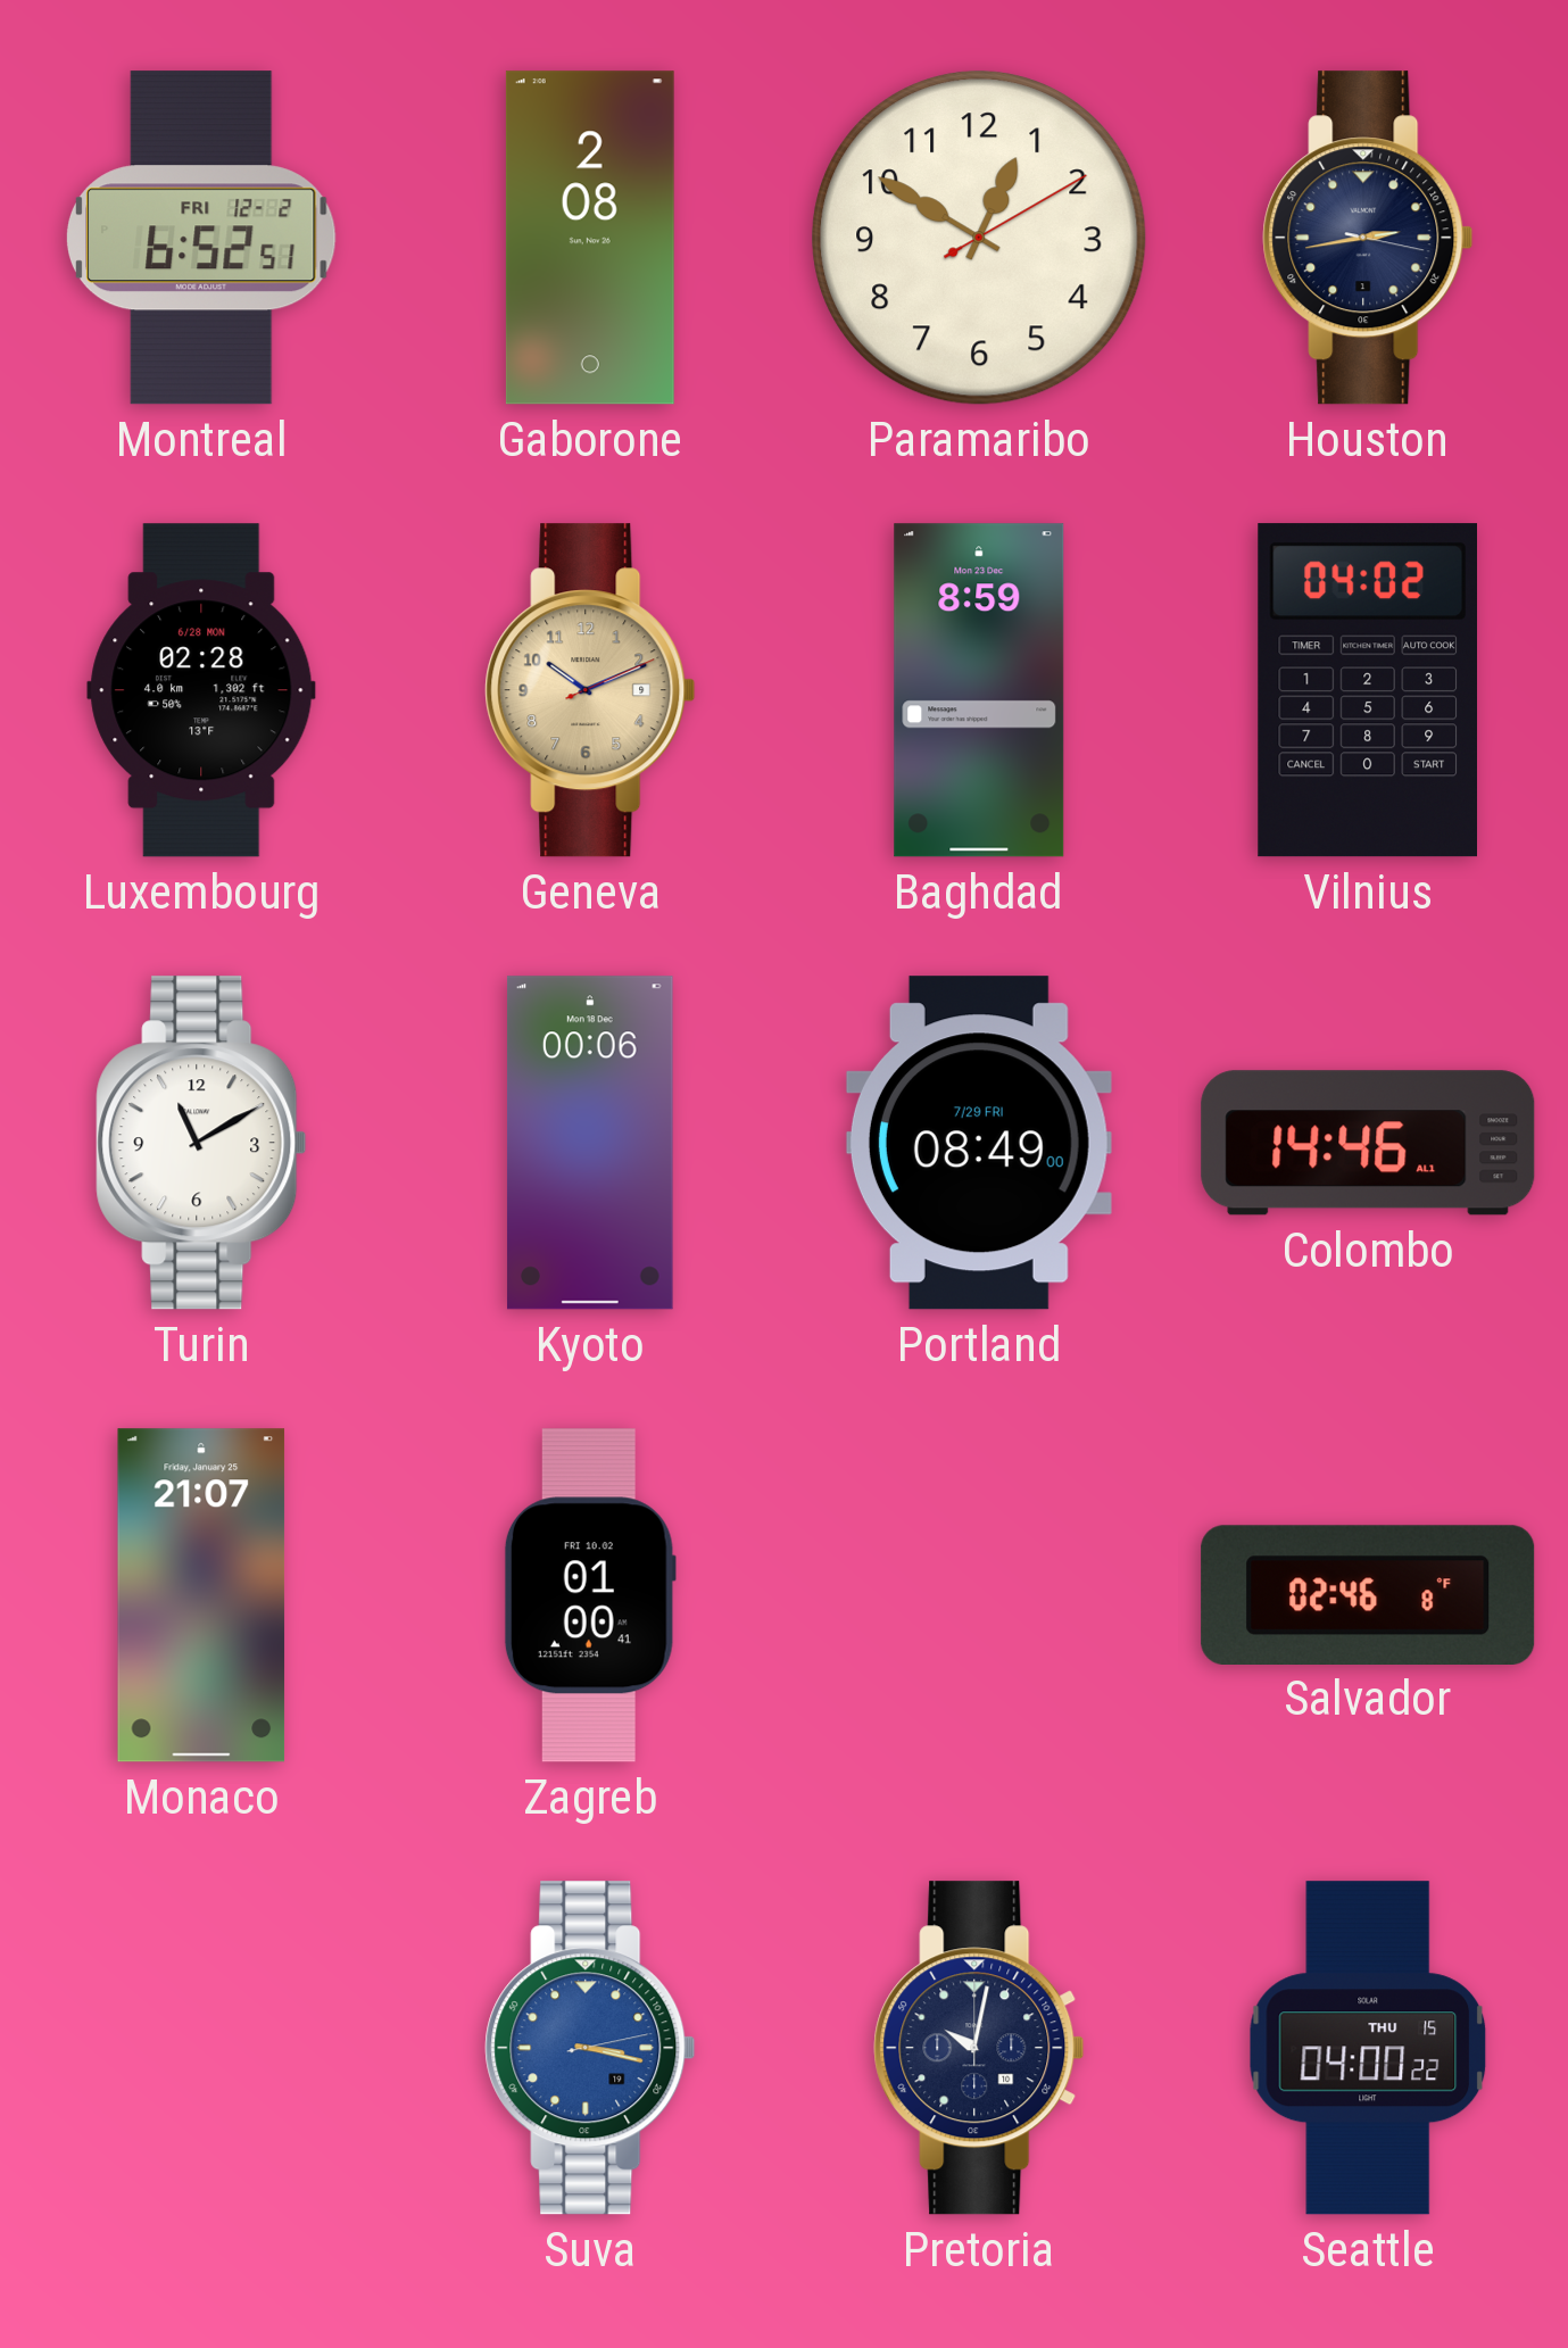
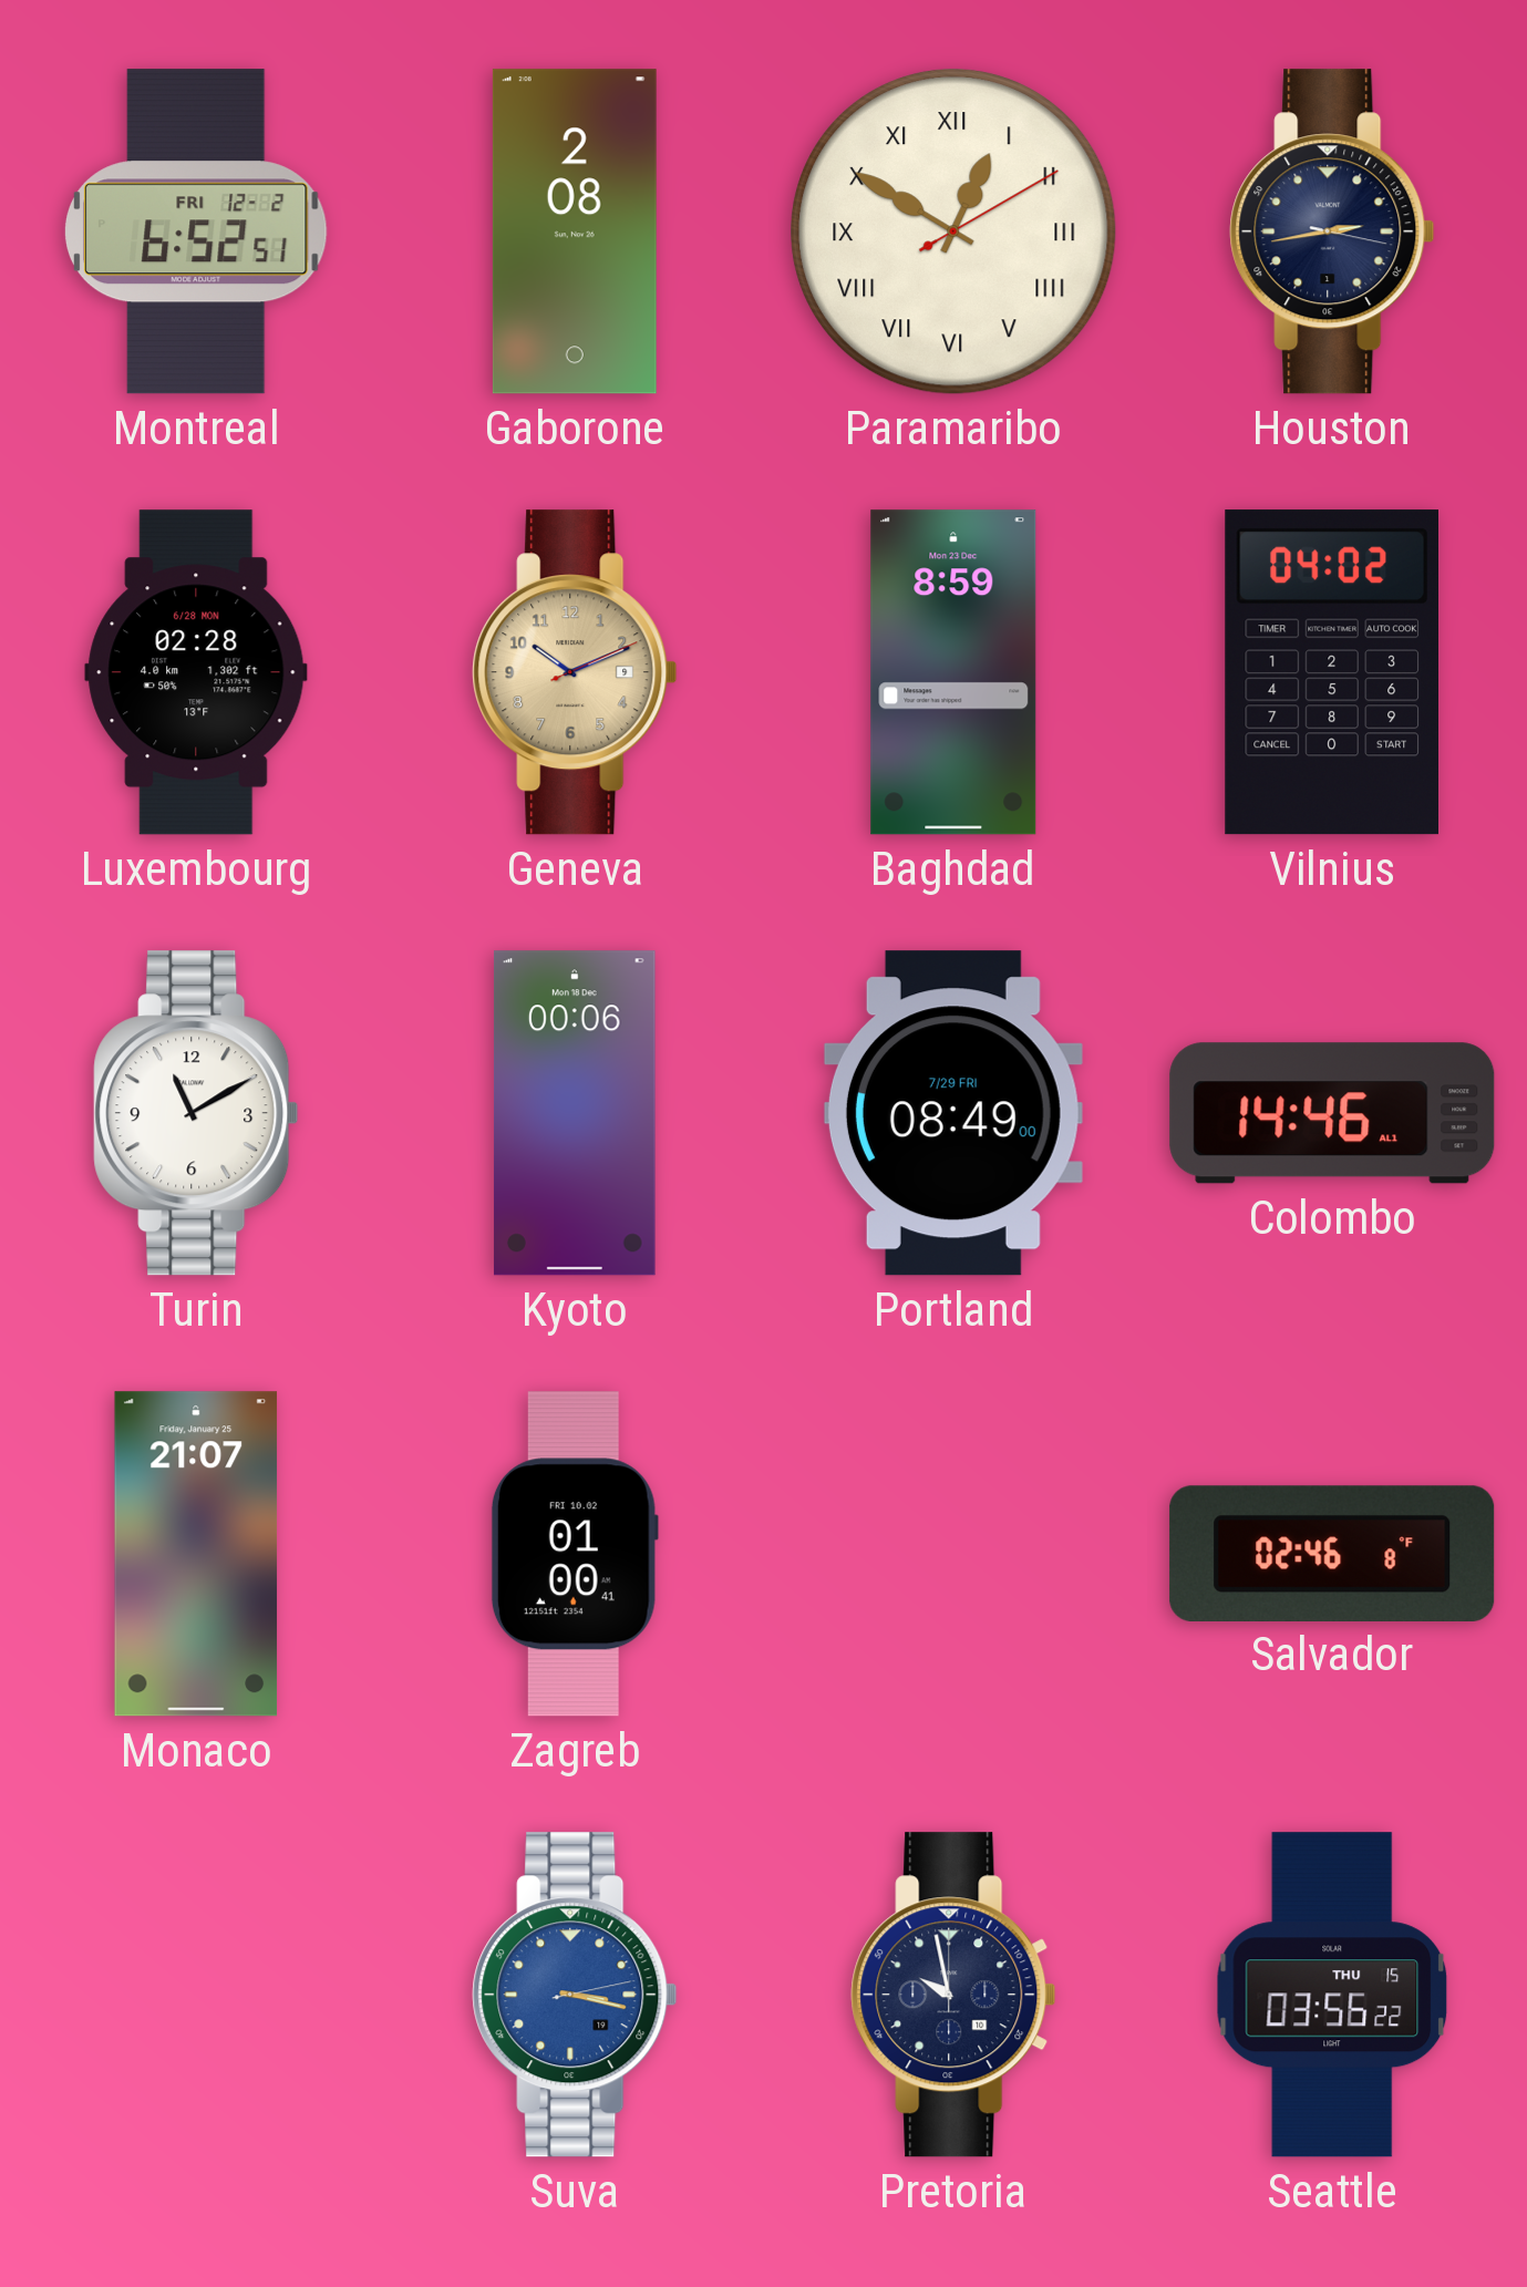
Paramaribo numerals: Arabic -> Roman
Pretoria: 10:02 -> 9:58
Seattle: 04:00 -> 03:56
